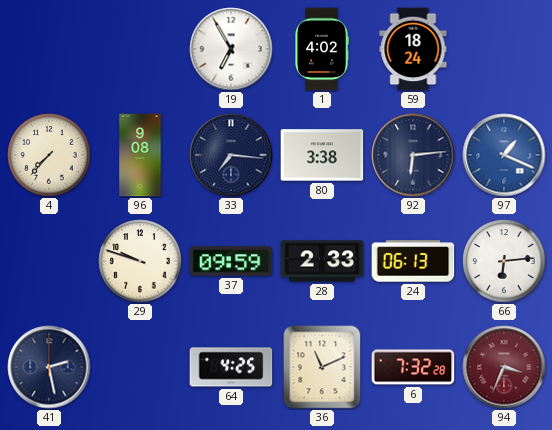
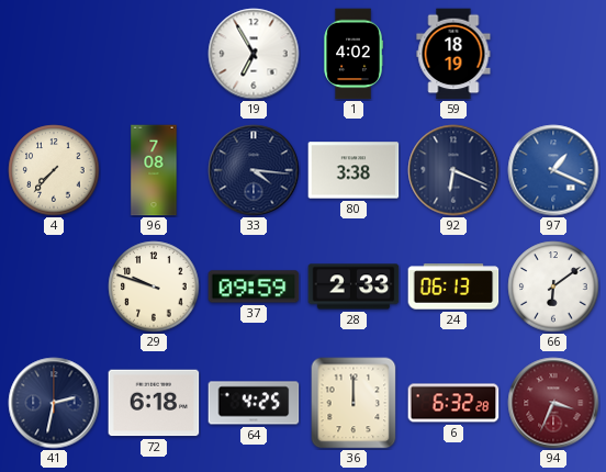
59: 18:24 -> 18:19
96: 9:08 -> 7:08
33: 7:16 -> 4:16
92: 6:14 -> 6:19
66: 6:14 -> 6:09
41: 2:28 -> 2:32
72: none -> 6:18
36: 11:11 -> 12:00
6: 7:32 -> 6:32
